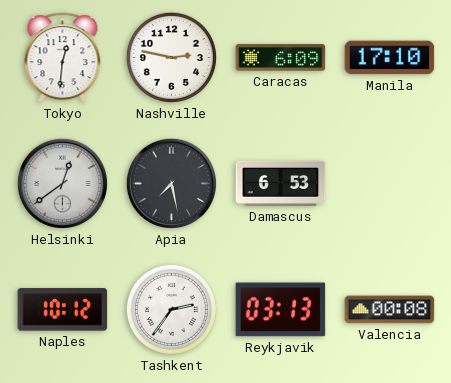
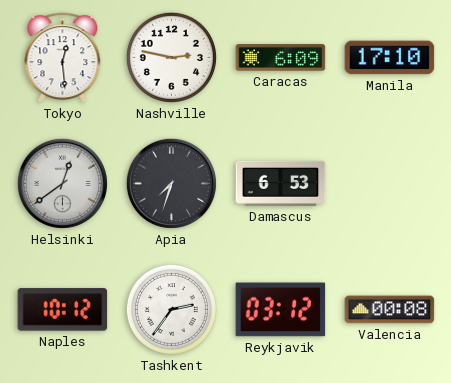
Tokyo: 12:31 -> 12:29
Apia: 7:28 -> 7:33
Reykjavik: 03:13 -> 03:12
